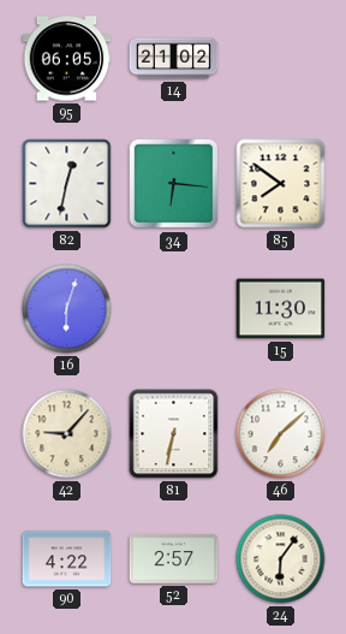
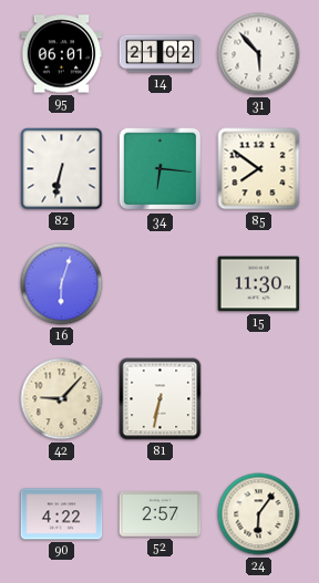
95: 06:05 -> 06:01
31: none -> 5:53
82: 12:32 -> 6:32
46: 7:08 -> none
